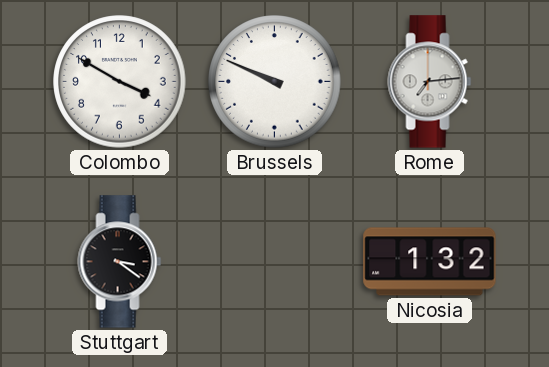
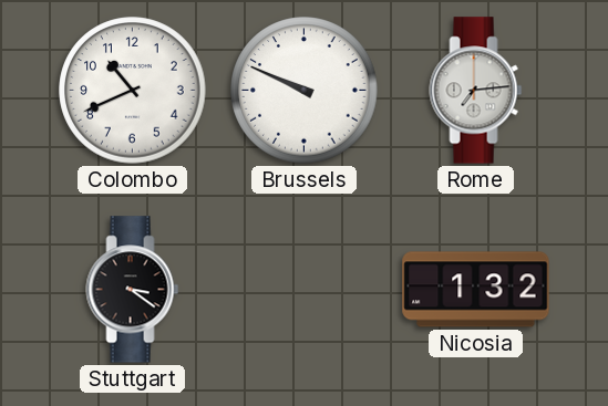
Colombo: 3:50 -> 10:41
